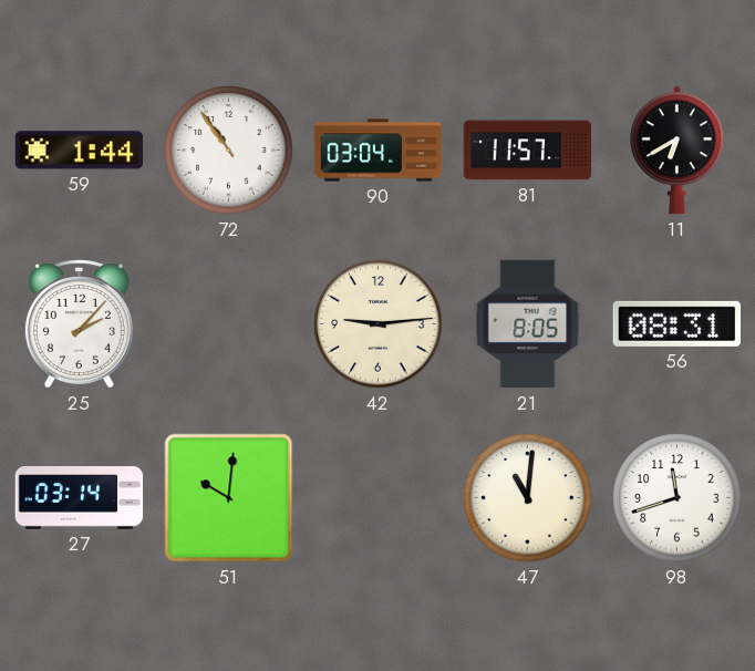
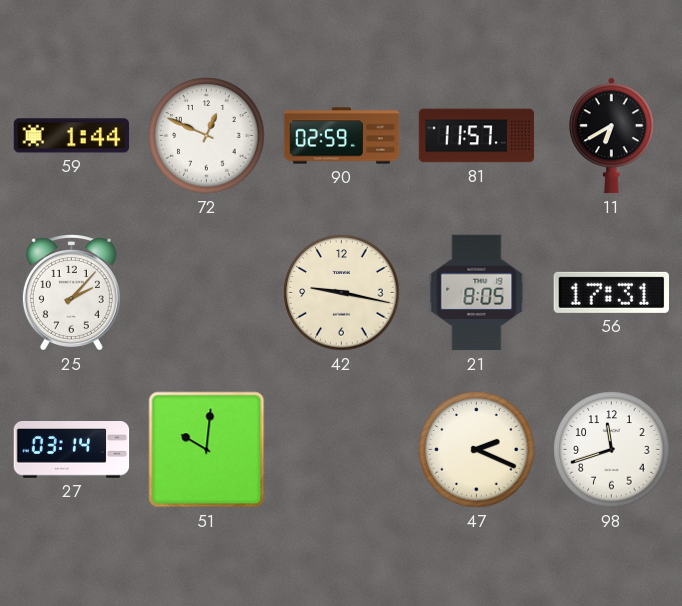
72: 10:54 -> 12:49
90: 03:04 -> 02:59
42: 9:14 -> 9:17
56: 08:31 -> 17:31
47: 11:01 -> 2:19
